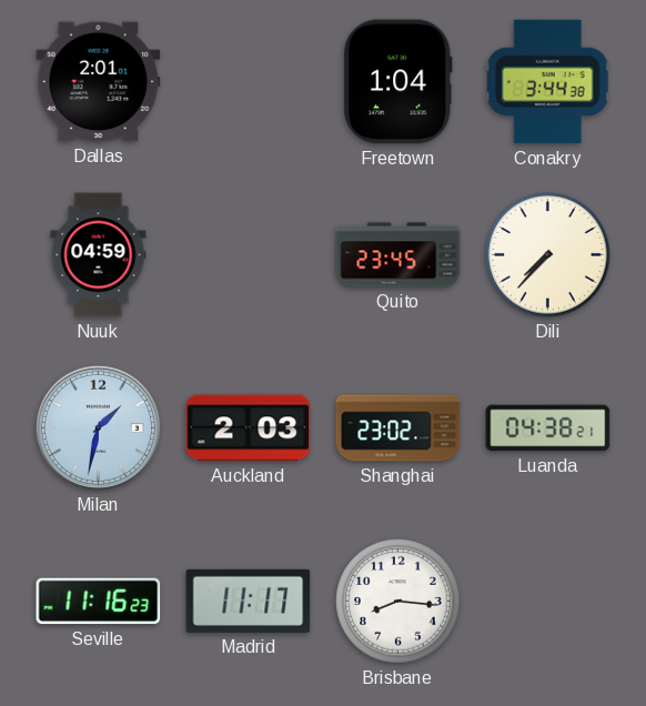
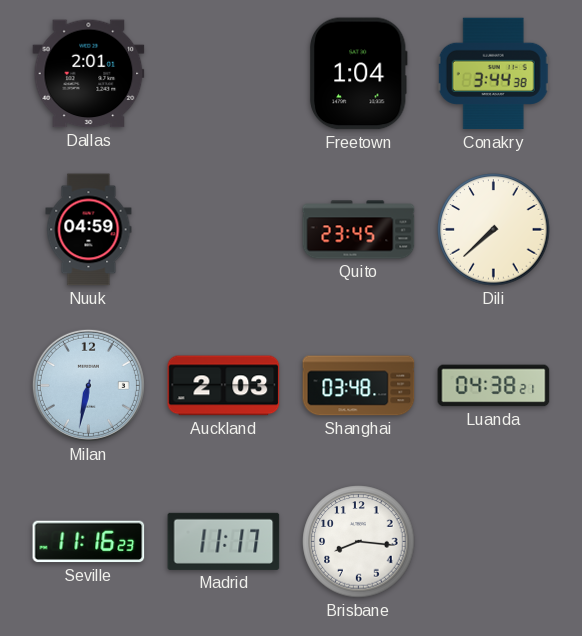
Dili: 7:37 -> 7:38
Milan: 1:32 -> 6:32
Shanghai: 23:02 -> 03:48
